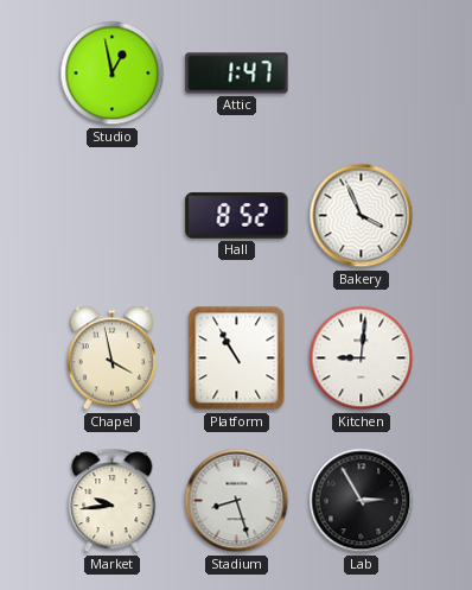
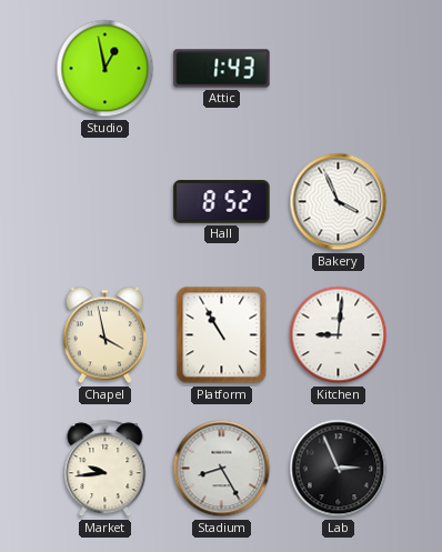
Attic: 1:47 -> 1:43
Stadium: 8:27 -> 8:25
Lab: 2:55 -> 2:56
